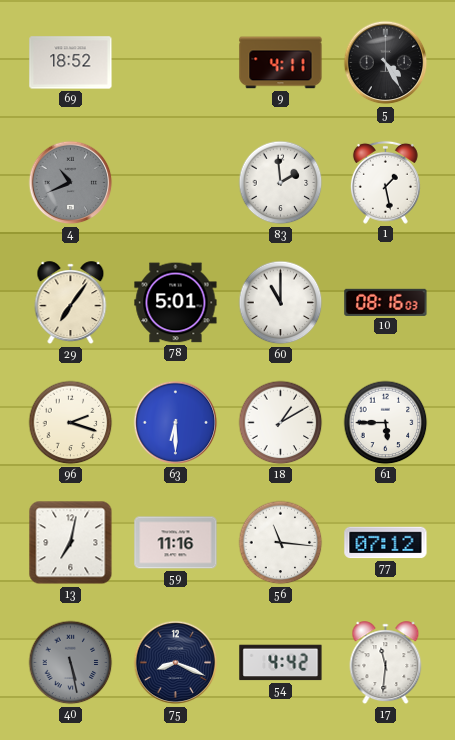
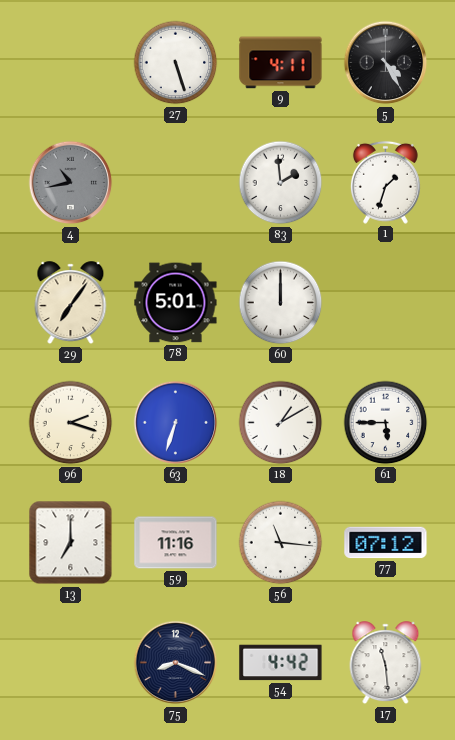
69: 18:52 -> none
27: none -> 5:27
4: 10:41 -> 10:43
1: 1:28 -> 1:33
60: 11:00 -> 12:00
10: 08:16 -> none
63: 6:30 -> 6:33
13: 7:02 -> 7:00
40: 5:28 -> none
17: 11:31 -> 11:29
